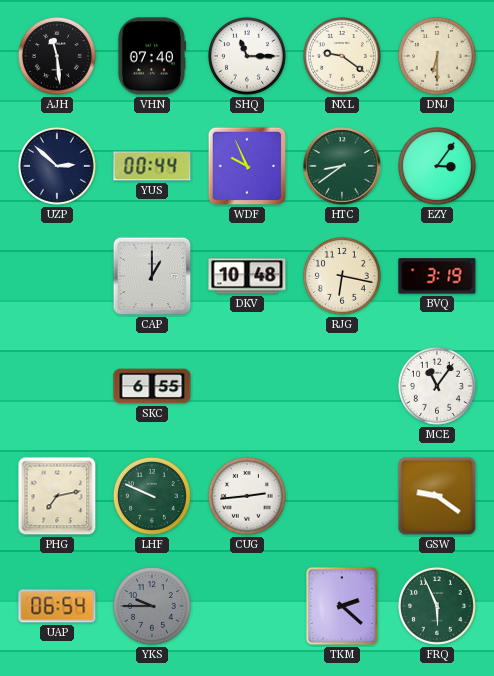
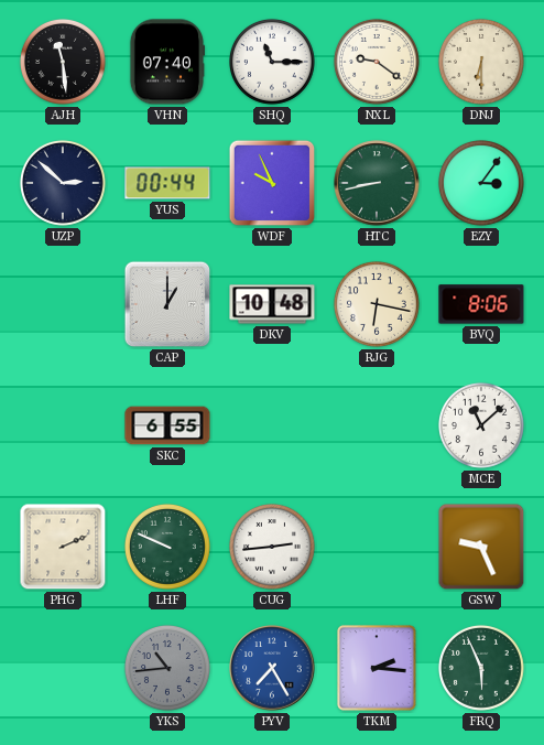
HTC: 8:39 -> 8:43
BVQ: 3:19 -> 8:06
MCE: 11:06 -> 11:08
PHG: 7:13 -> 2:11
GSW: 9:21 -> 9:26
UAP: 06:54 -> none
YKS: 9:45 -> 10:44
PYV: none -> 7:25
TKM: 2:22 -> 2:16
